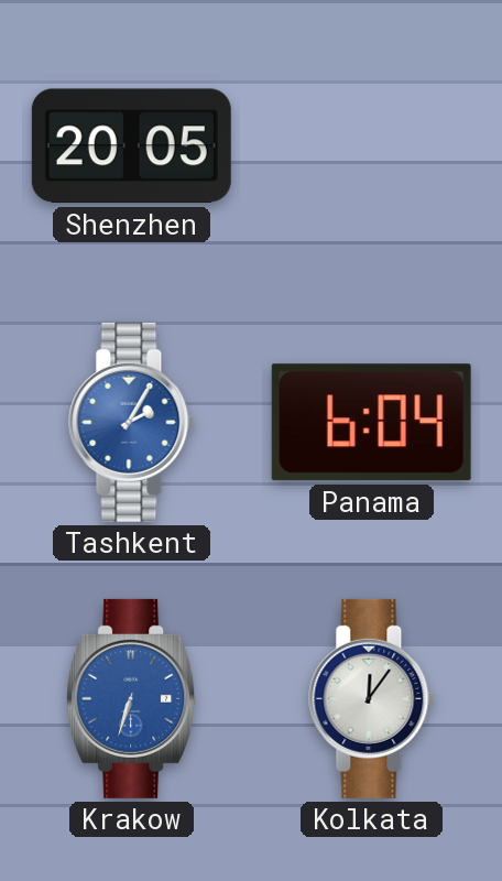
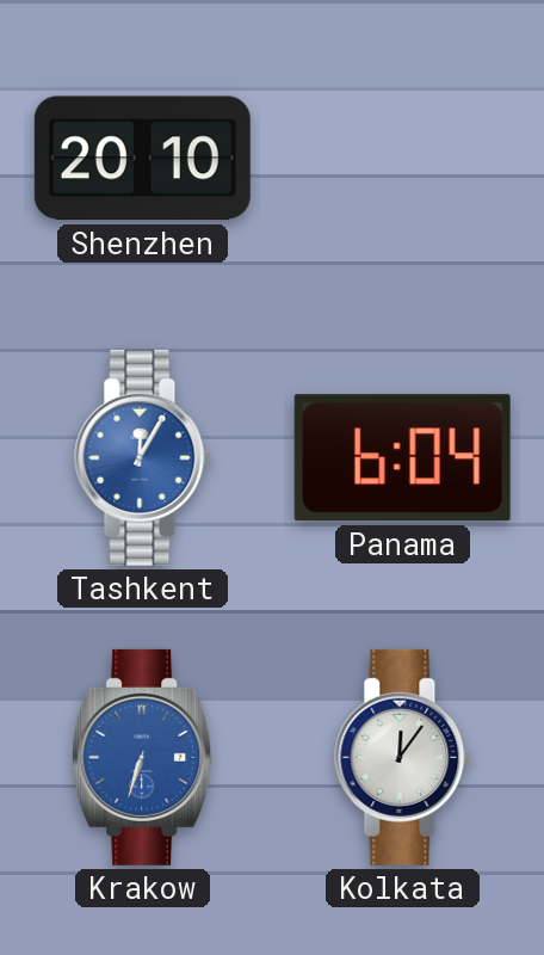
Shenzhen: 20:05 -> 20:10
Tashkent: 2:05 -> 12:05
